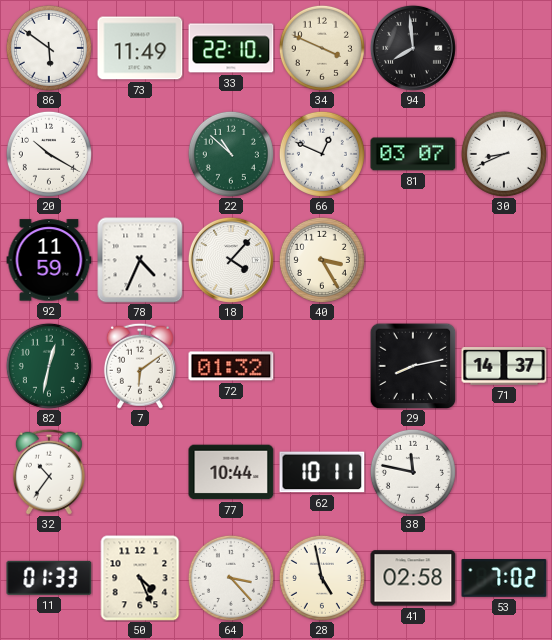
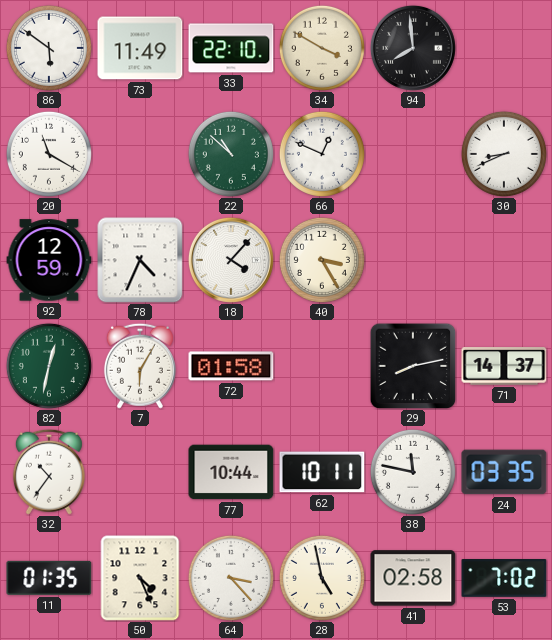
34: 3:49 -> 3:50
20: 10:20 -> 11:20
81: 03:07 -> none
92: 11:59 -> 12:59
7: 6:09 -> 6:05
72: 01:32 -> 01:58
24: none -> 03:35
11: 01:33 -> 01:35
